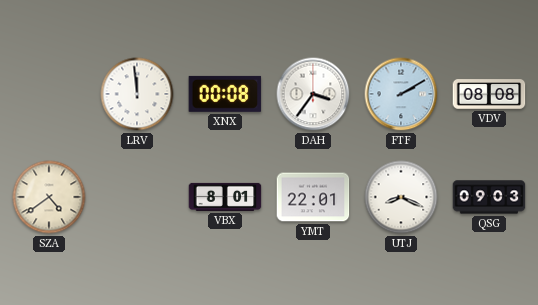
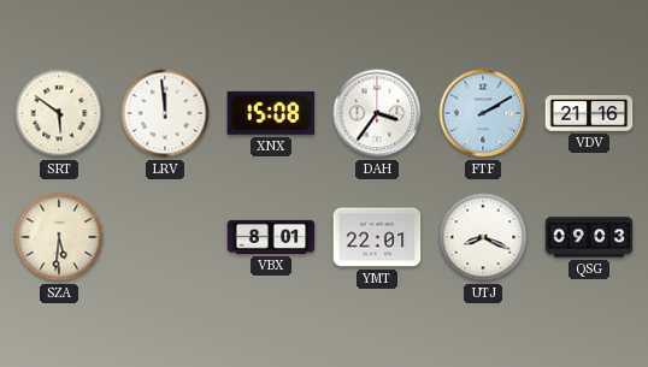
SRT: none -> 5:51
XNX: 00:08 -> 15:08
VDV: 08:08 -> 21:16
SZA: 4:39 -> 5:31
